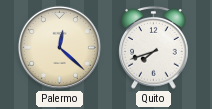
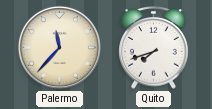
Palermo: 12:22 -> 11:37
